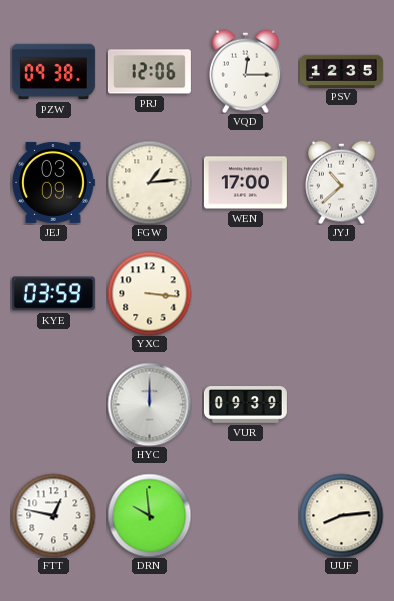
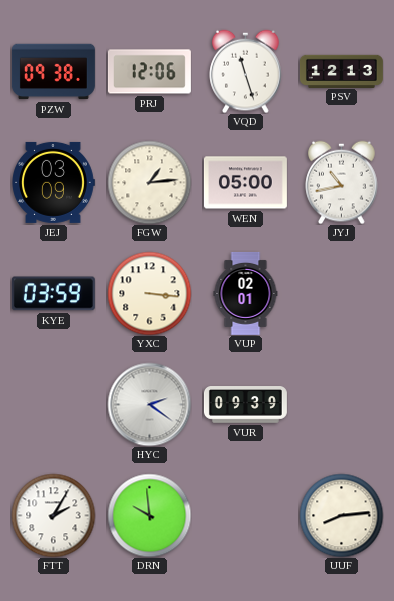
VQD: 12:15 -> 11:27
PSV: 12:35 -> 12:13
WEN: 17:00 -> 05:00
JYJ: 10:38 -> 10:43
VUP: none -> 02:01
HYC: 12:00 -> 2:21
FTT: 12:47 -> 2:05
